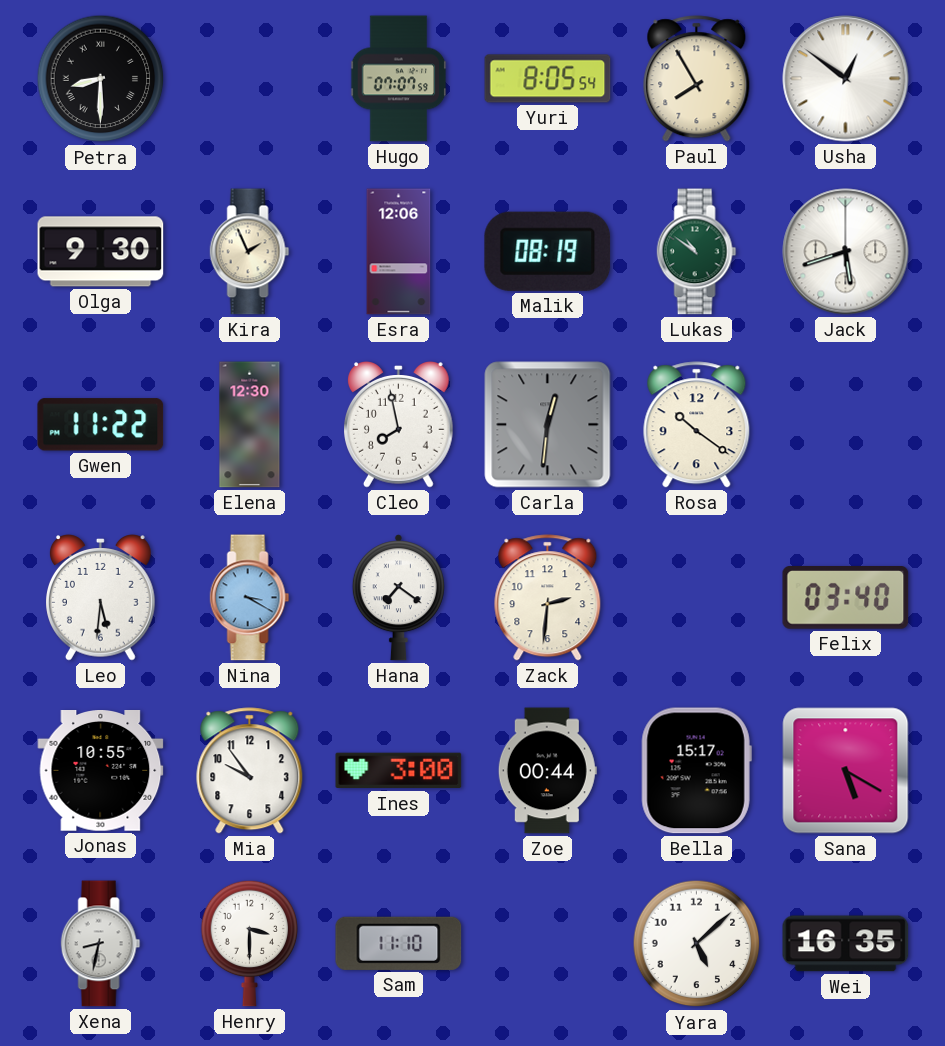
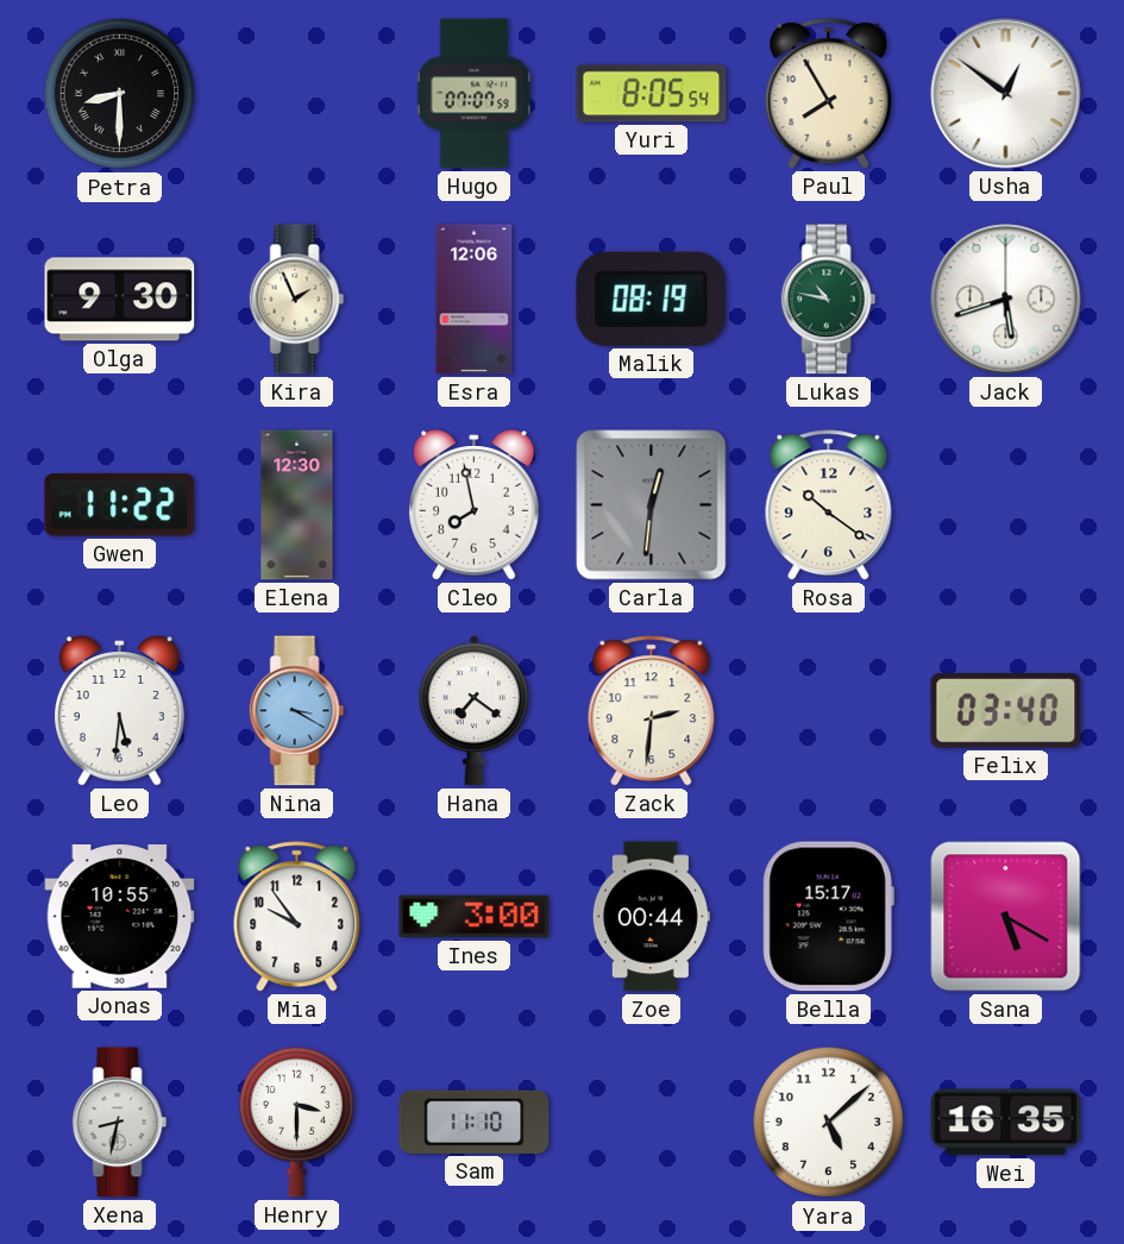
Lukas: 10:51 -> 10:47
